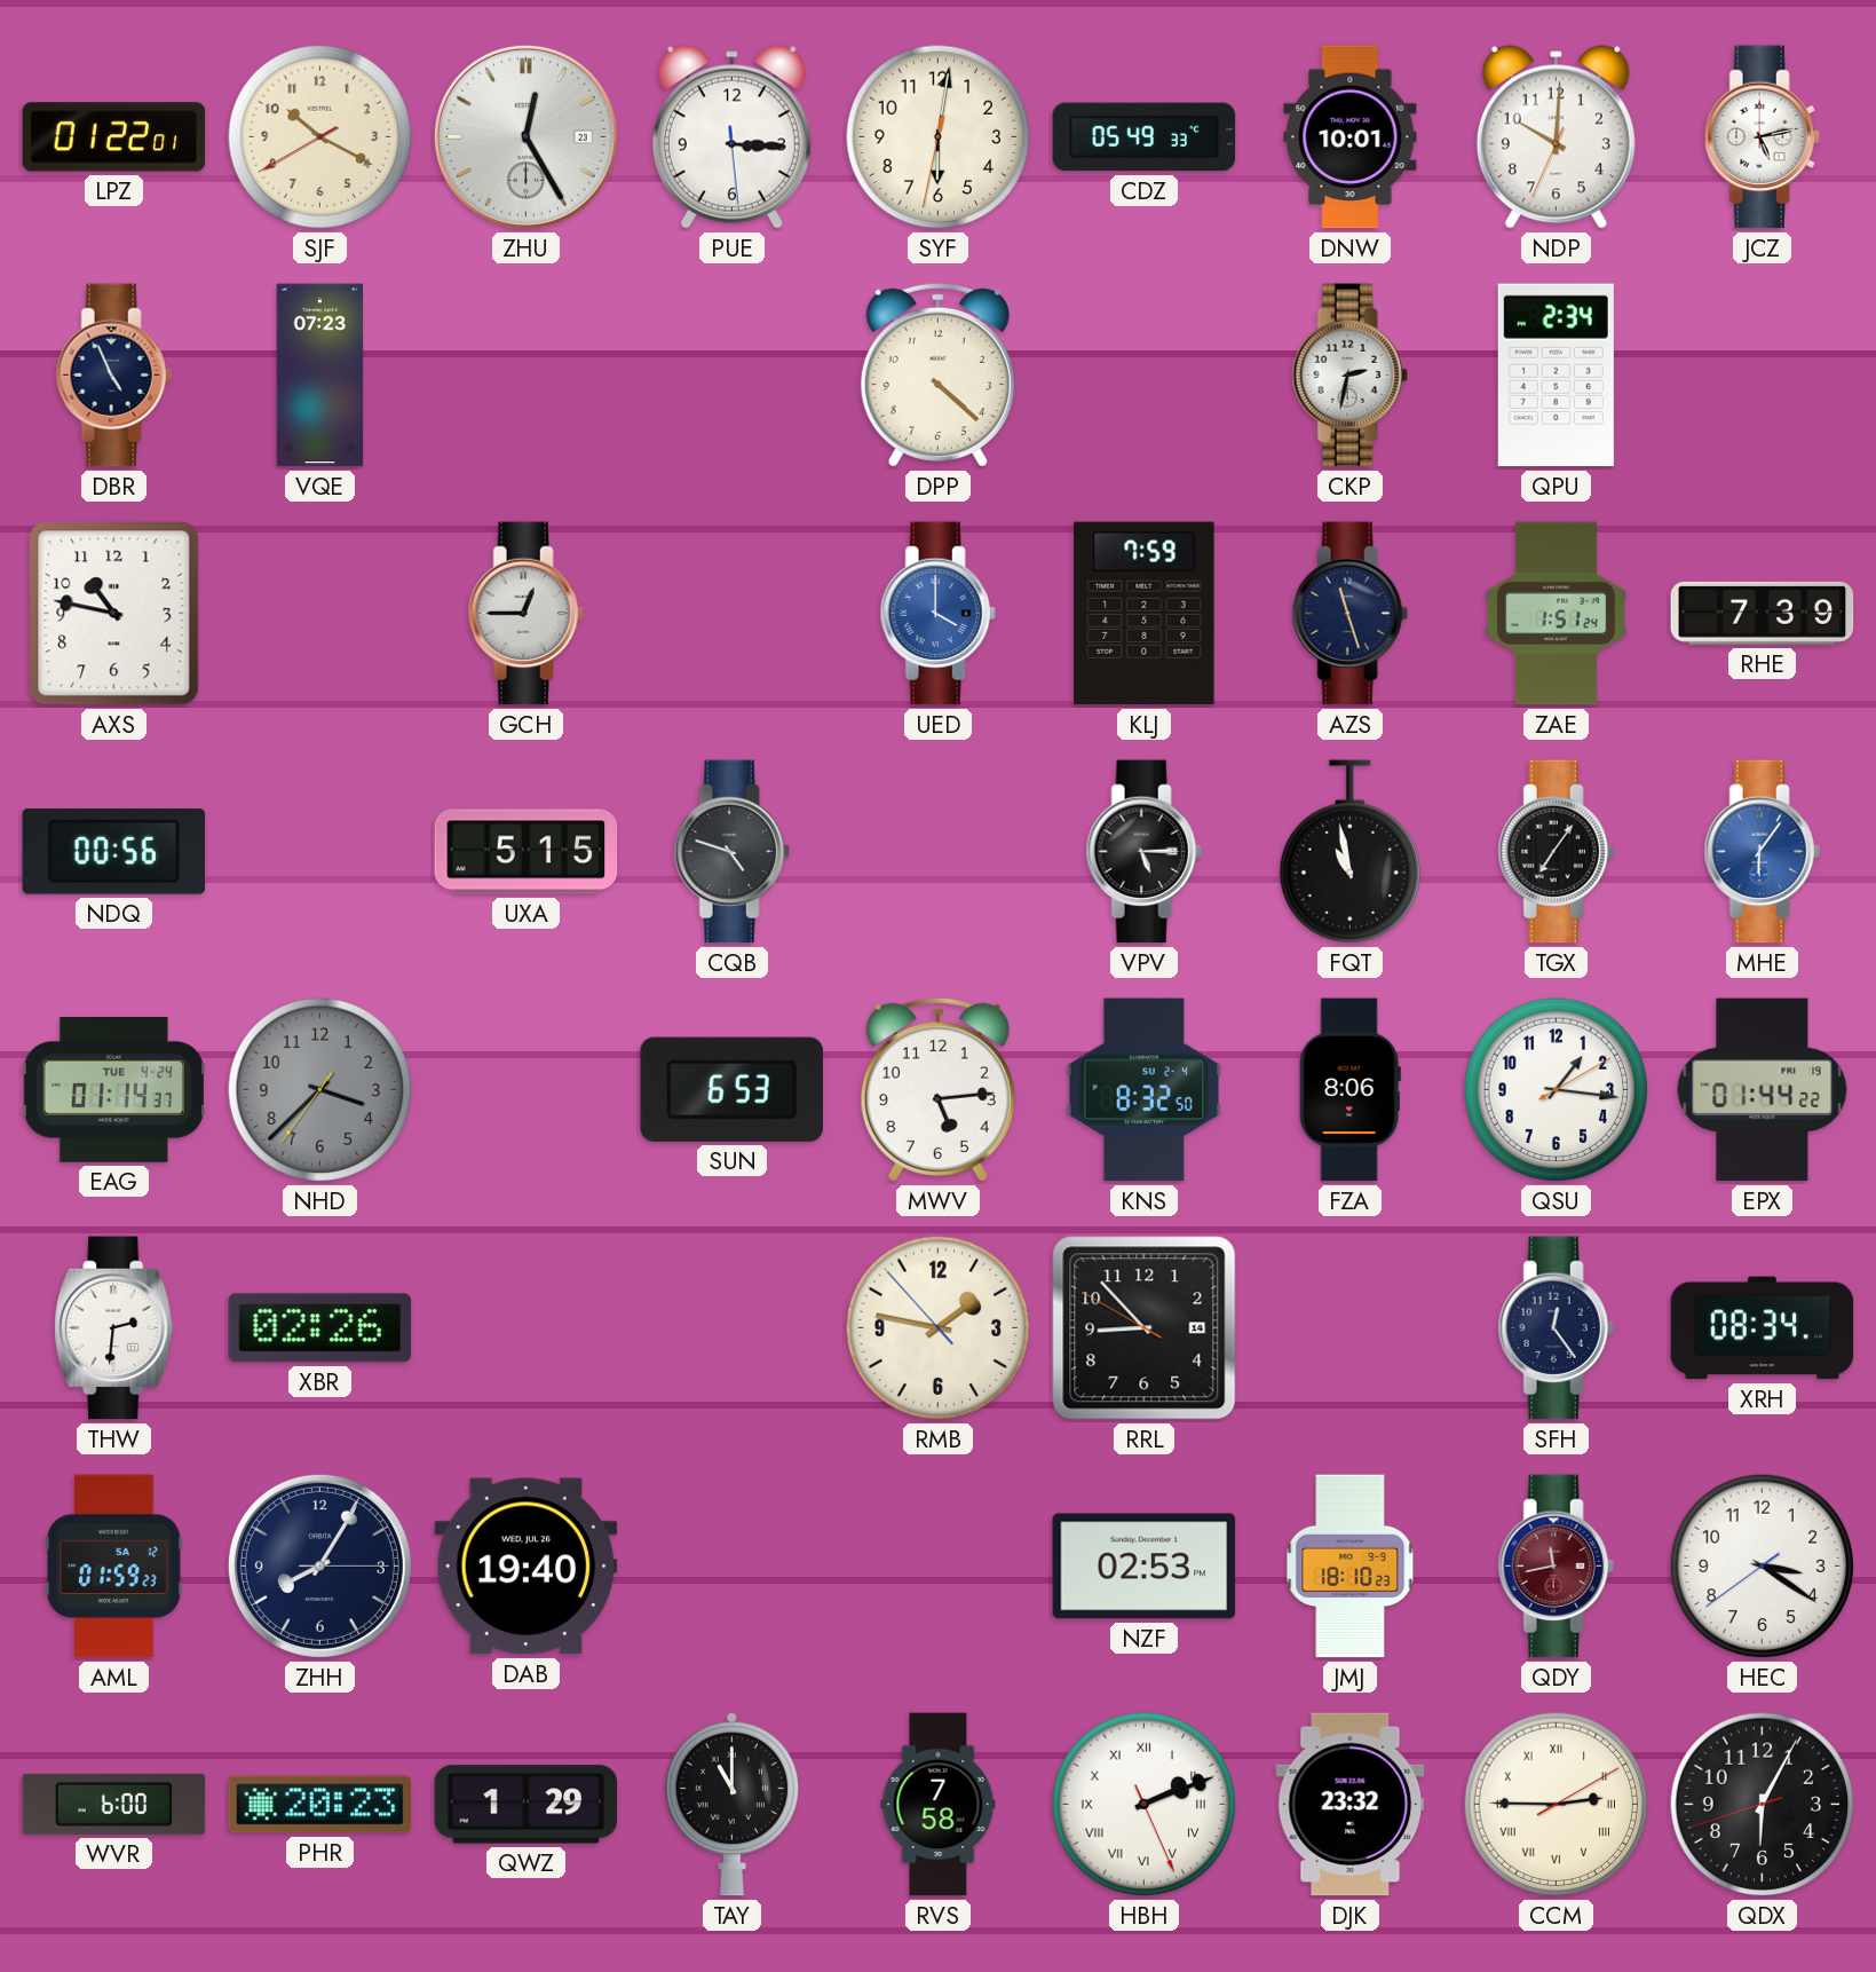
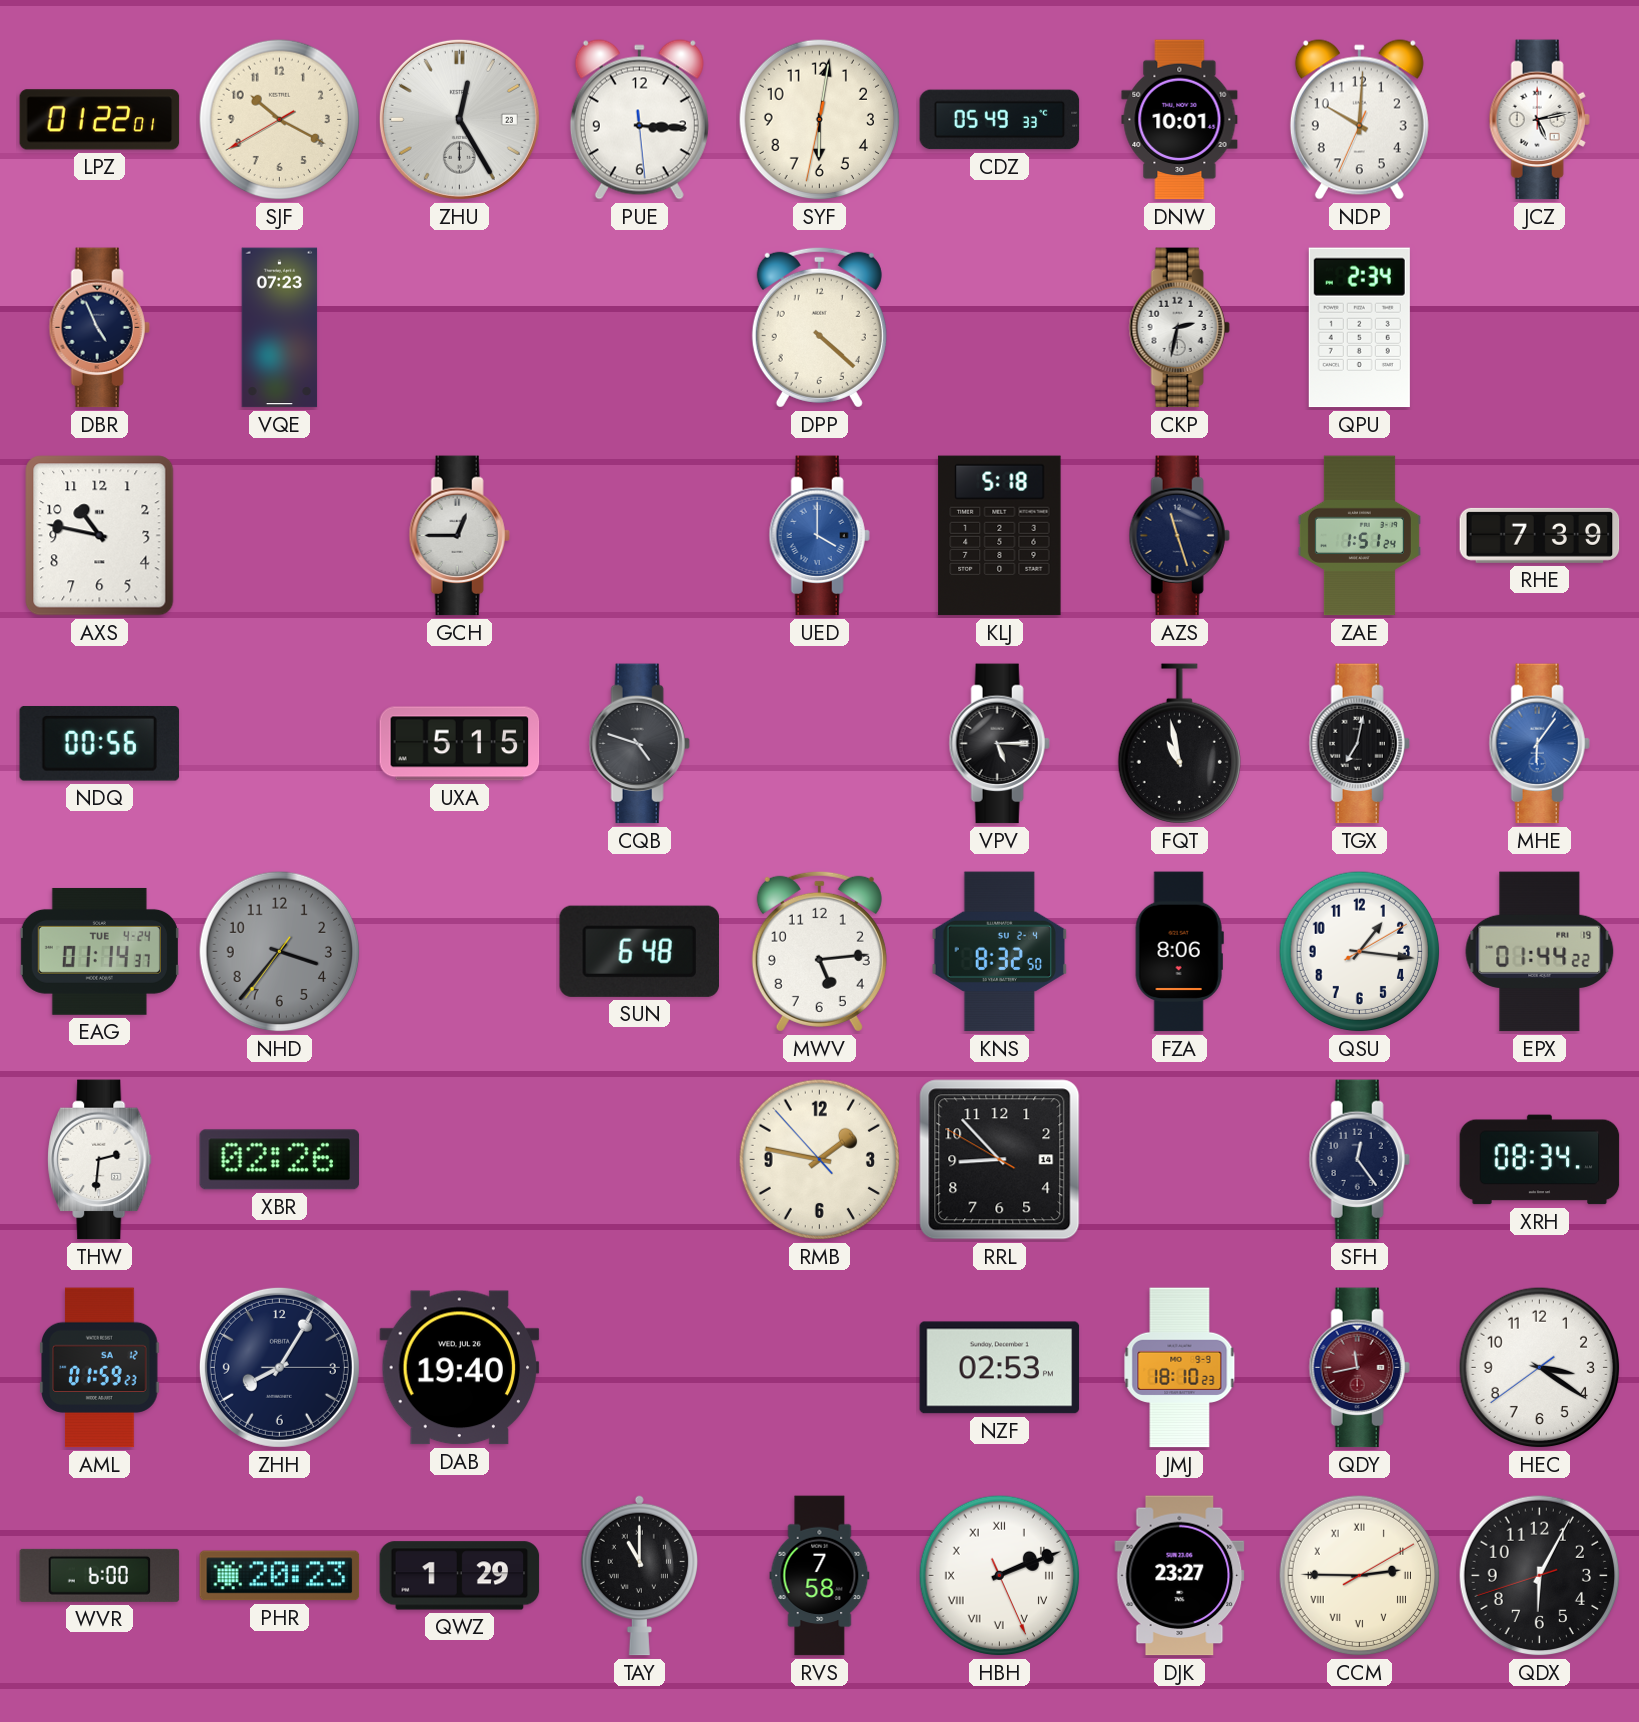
KLJ: 7:59 -> 5:18
TGX: 7:06 -> 7:02
NHD: 3:37 -> 3:36
SUN: 6:53 -> 6:48
DJK: 23:32 -> 23:27
